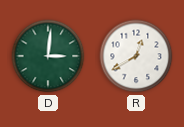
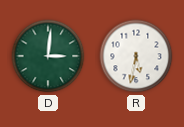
R: 12:40 -> 5:32
